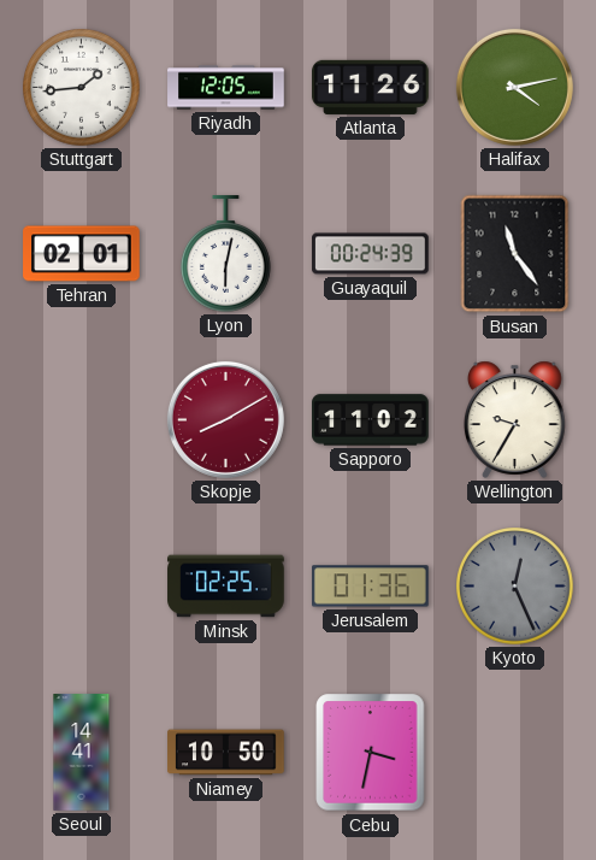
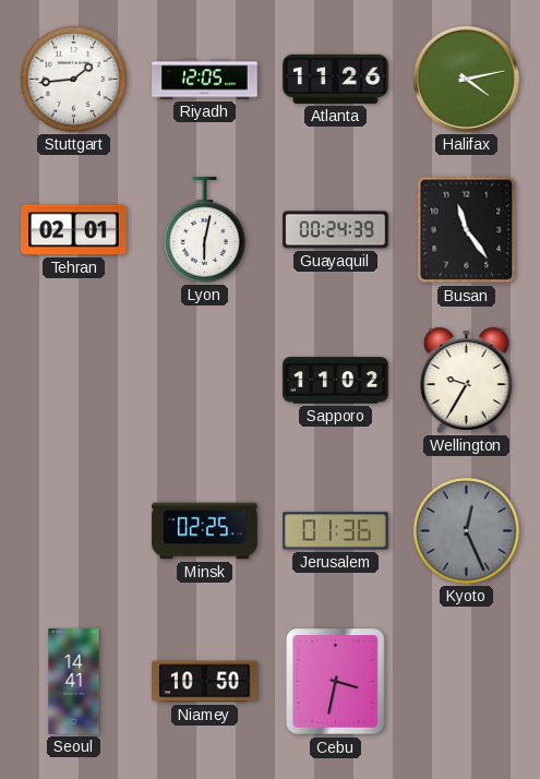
Skopje: 8:10 -> none
